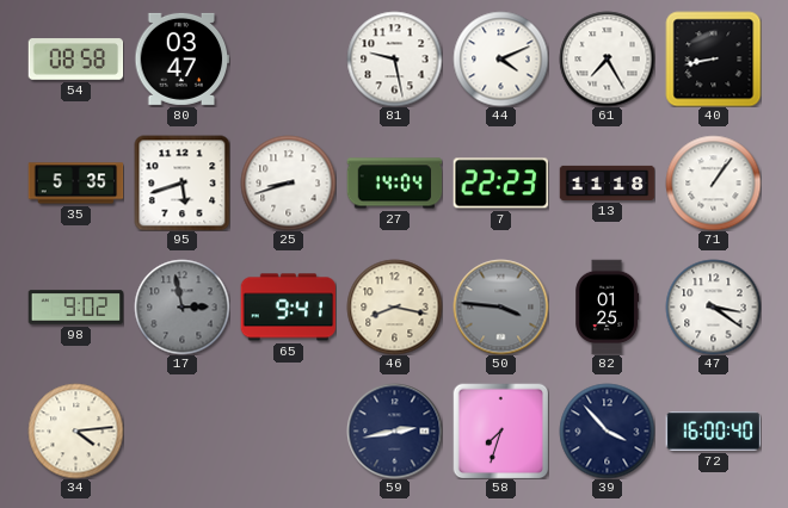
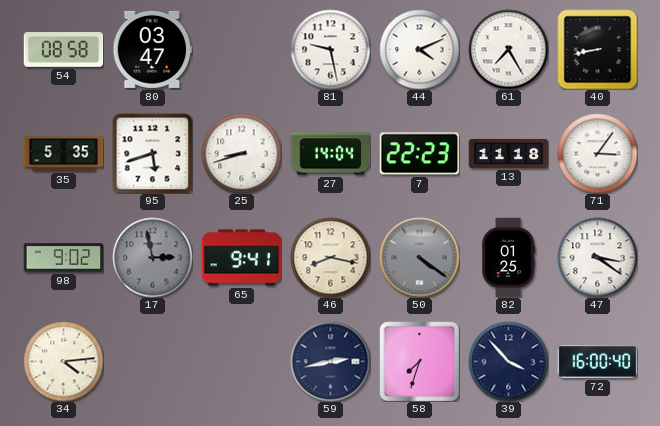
71: 1:06 -> 3:06
50: 3:46 -> 4:21
